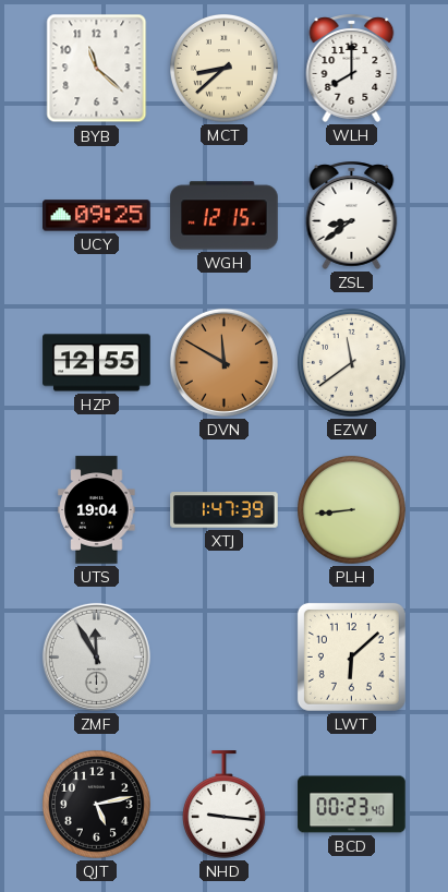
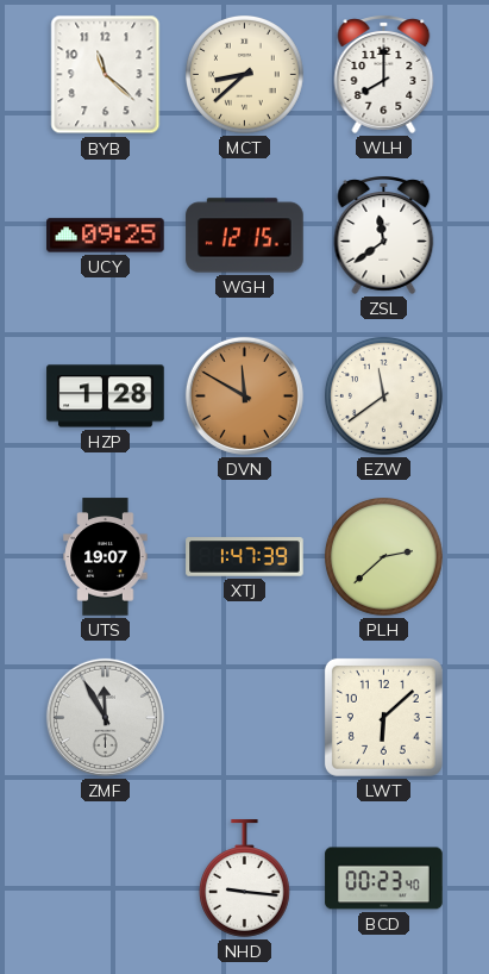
ZSL: 8:39 -> 11:39
HZP: 12:55 -> 1:28
UTS: 19:04 -> 19:07
PLH: 8:44 -> 2:38
QJT: 5:13 -> none
